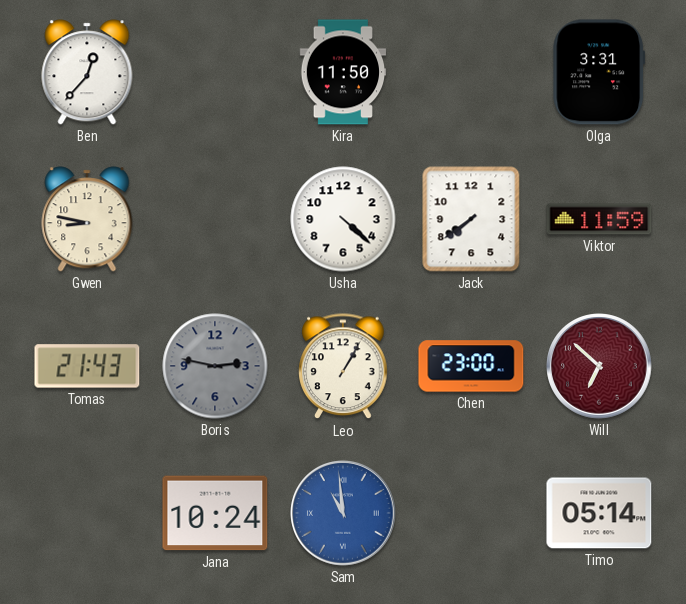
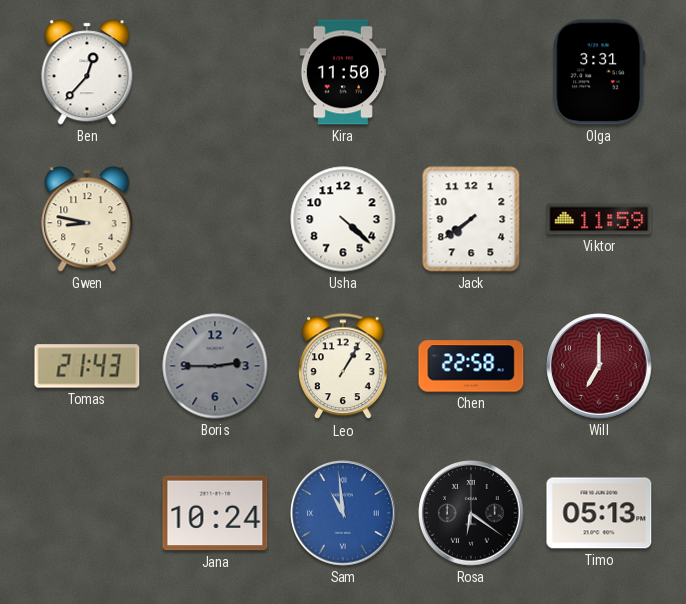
Boris: 2:47 -> 2:45
Chen: 23:00 -> 22:58
Will: 6:52 -> 7:00
Rosa: none -> 6:21
Timo: 05:14 -> 05:13
